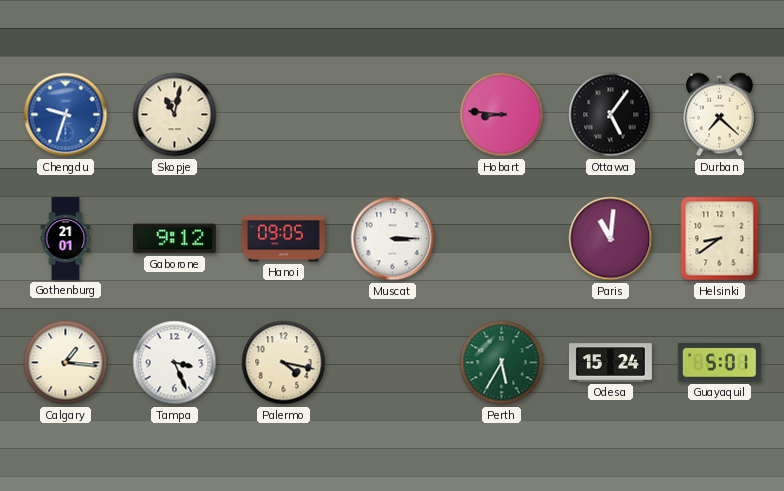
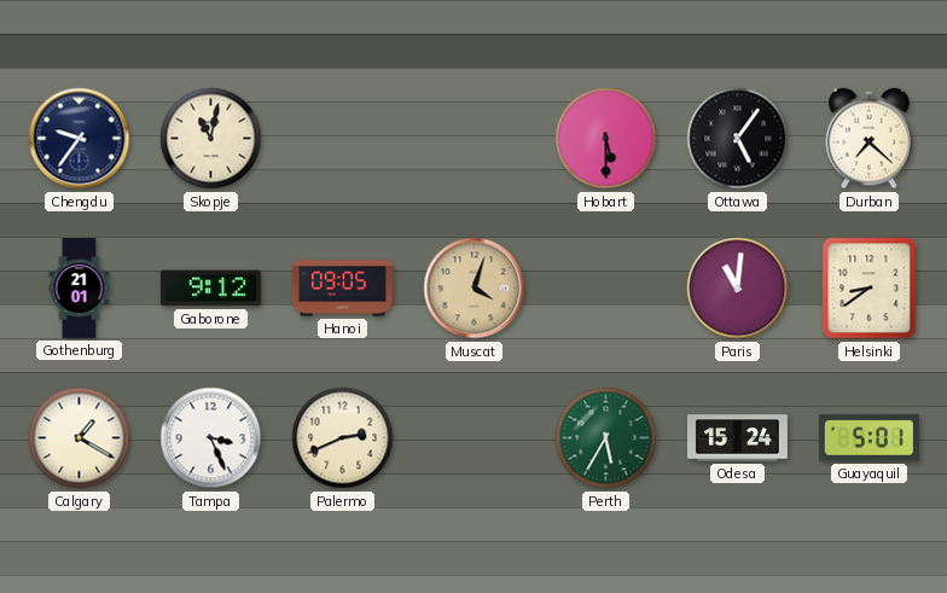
Chengdu: 9:33 -> 9:36
Chengdu dial: blue -> navy
Hobart: 8:46 -> 5:30
Muscat: 3:15 -> 4:03
Muscat dial: white -> champagne
Calgary: 1:16 -> 1:20
Palermo: 4:17 -> 2:41
